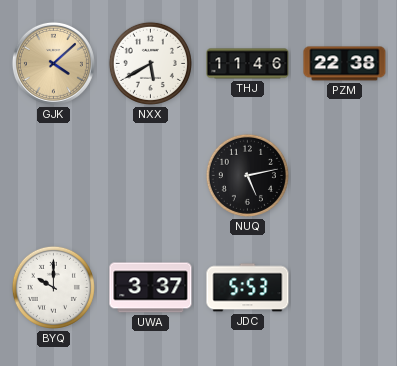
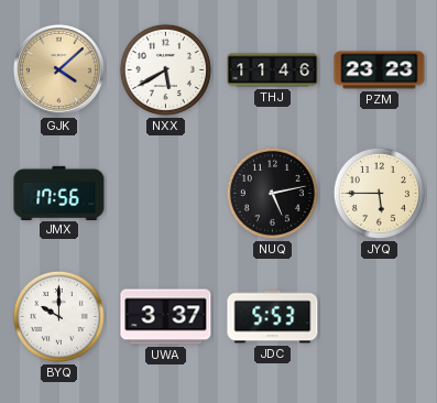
PZM: 22:38 -> 23:23
JMX: none -> 17:56
JYQ: none -> 5:45
